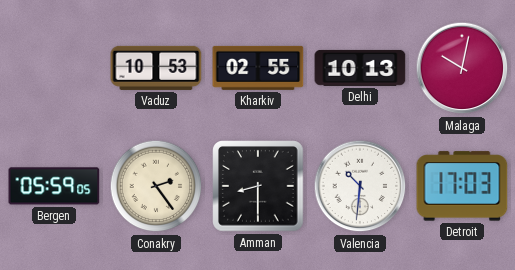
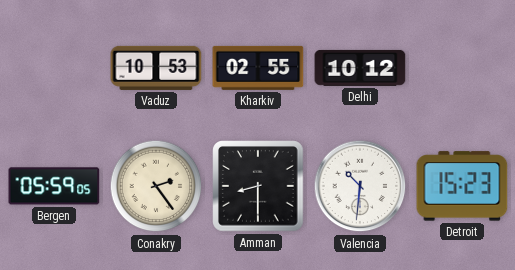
Delhi: 10:13 -> 10:12
Malaga: 10:02 -> none
Detroit: 17:03 -> 15:23
